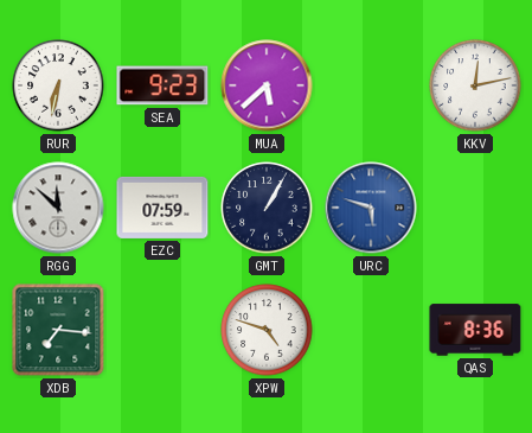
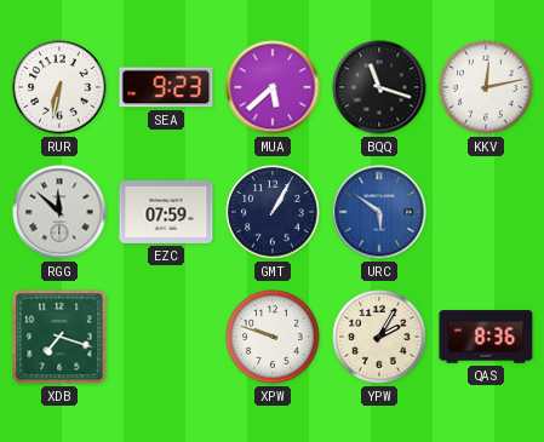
BQQ: none -> 11:18
URC: 5:48 -> 5:51
XDB: 7:16 -> 7:18
XPW: 4:48 -> 9:48
YPW: none -> 2:05
